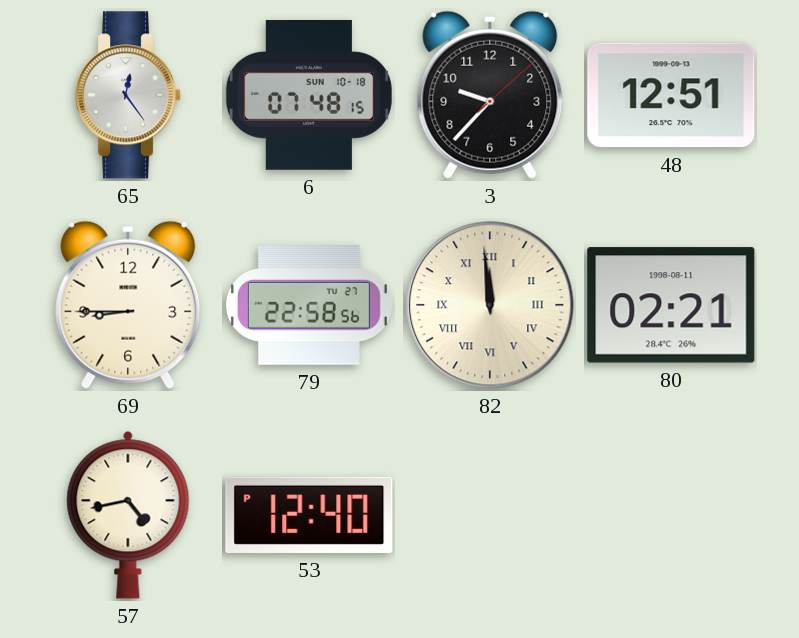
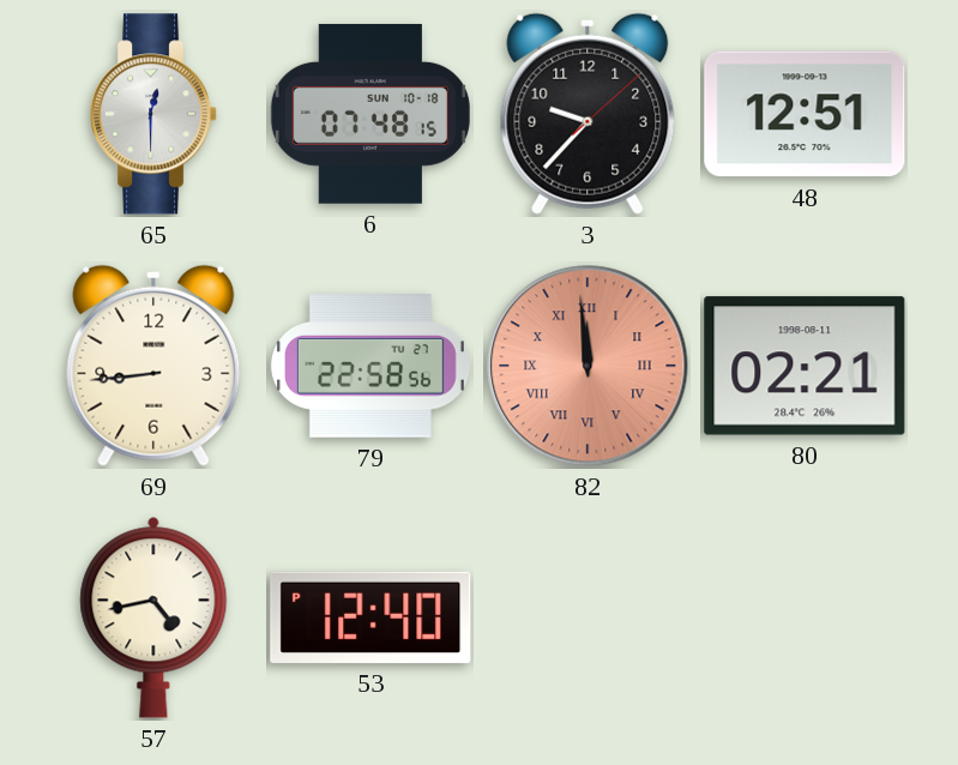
65: 12:24 -> 12:30
69: 8:45 -> 8:44
82 dial: cream -> salmon
